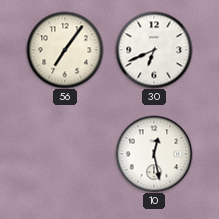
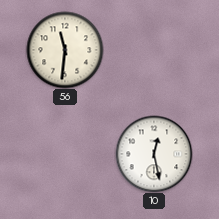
56: 7:06 -> 11:31
30: 6:41 -> none
